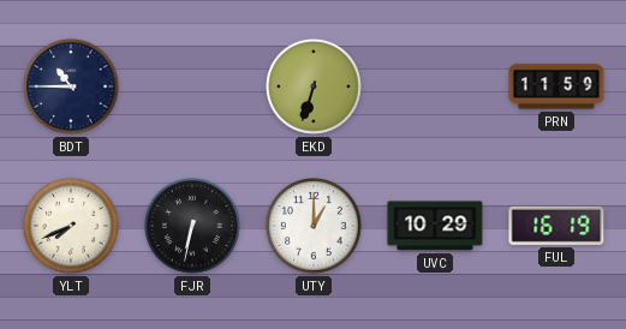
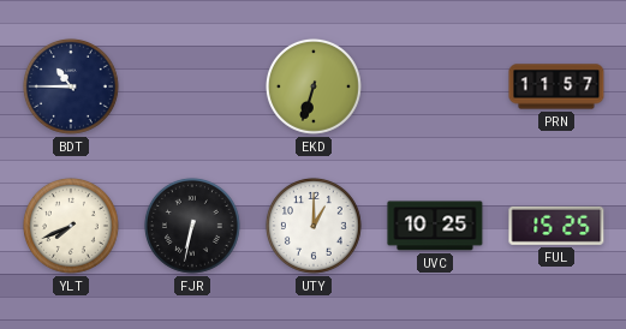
PRN: 11:59 -> 11:57
UVC: 10:29 -> 10:25
FUL: 16:19 -> 15:25
